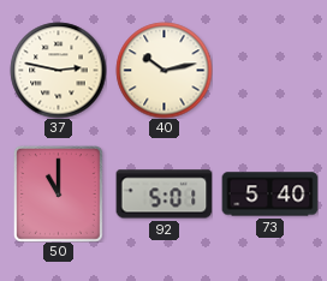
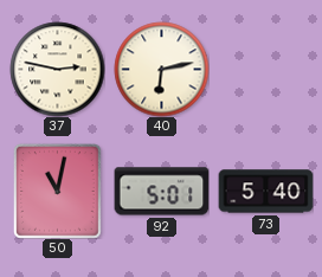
40: 10:13 -> 6:13
50: 11:00 -> 11:02
